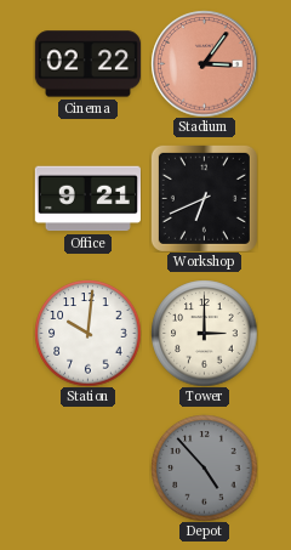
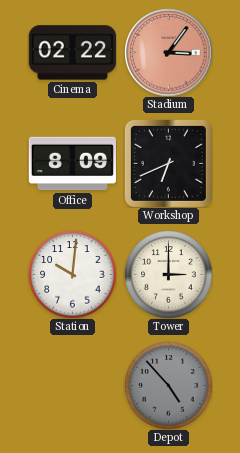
Office: 9:21 -> 8:09
